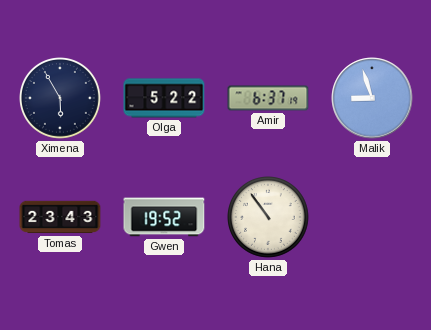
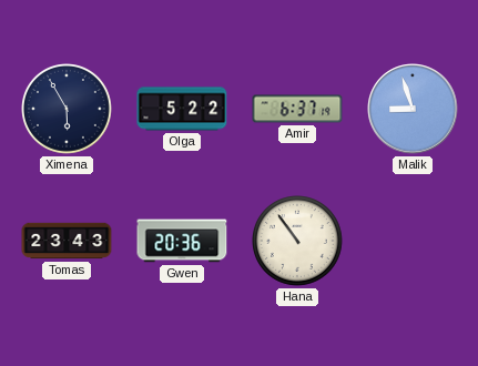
Gwen: 19:52 -> 20:36
